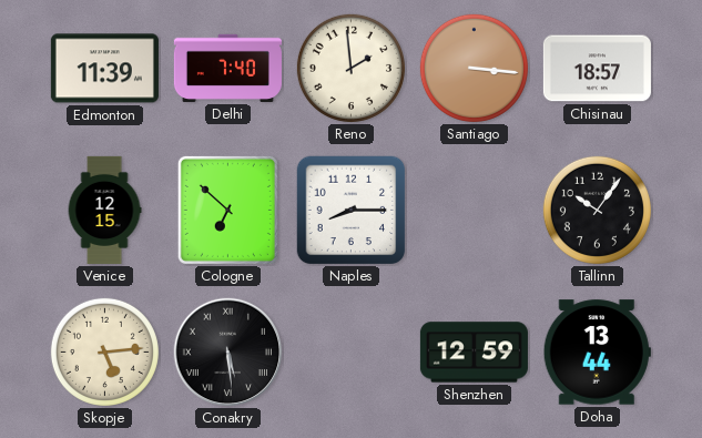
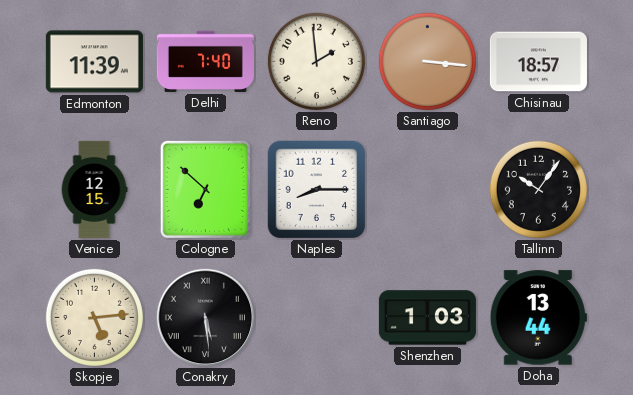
Shenzhen: 12:59 -> 1:03
